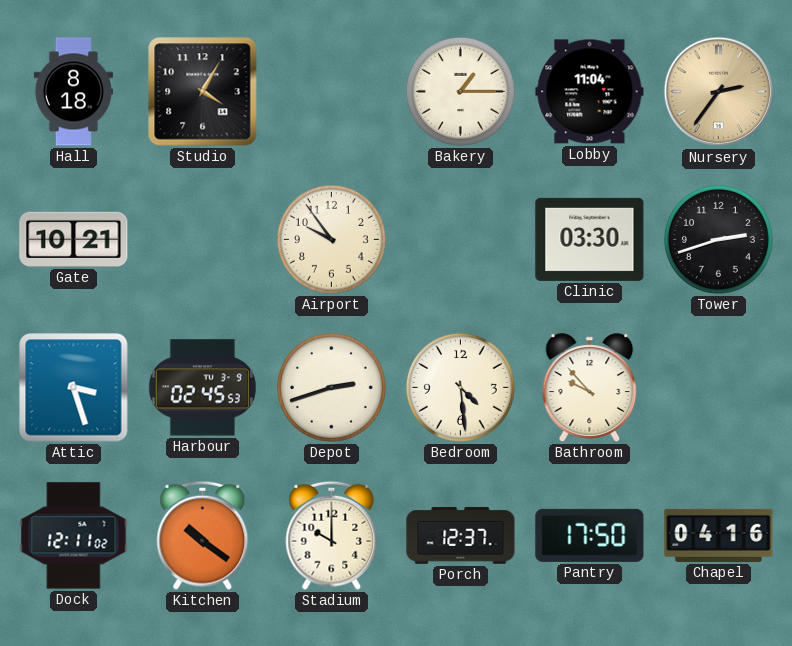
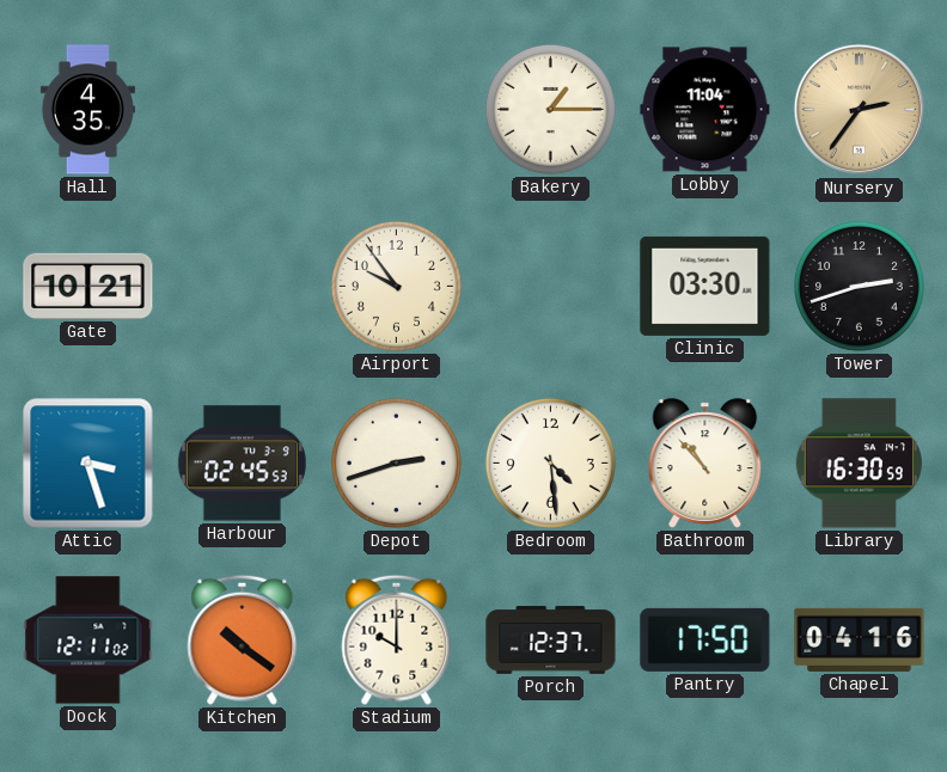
Hall: 8:18 -> 4:35
Studio: 4:05 -> none
Bathroom: 9:53 -> 10:53
Library: none -> 16:30
